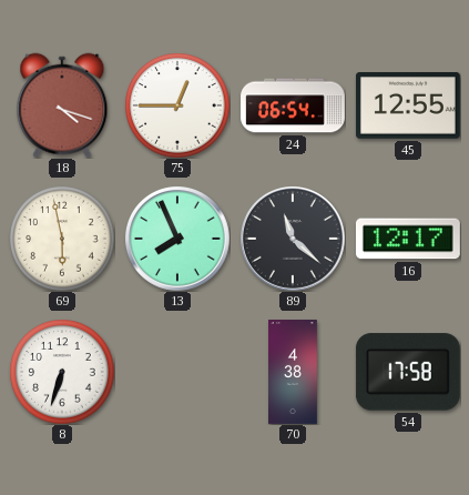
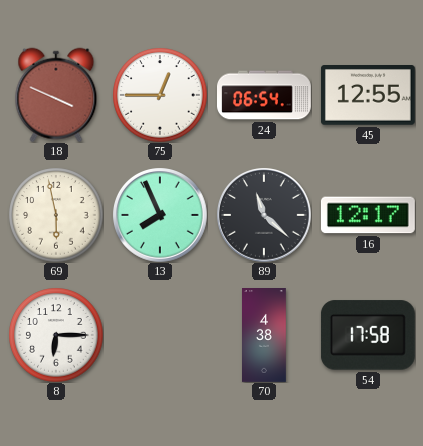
18: 4:18 -> 3:49
8: 6:33 -> 6:15
